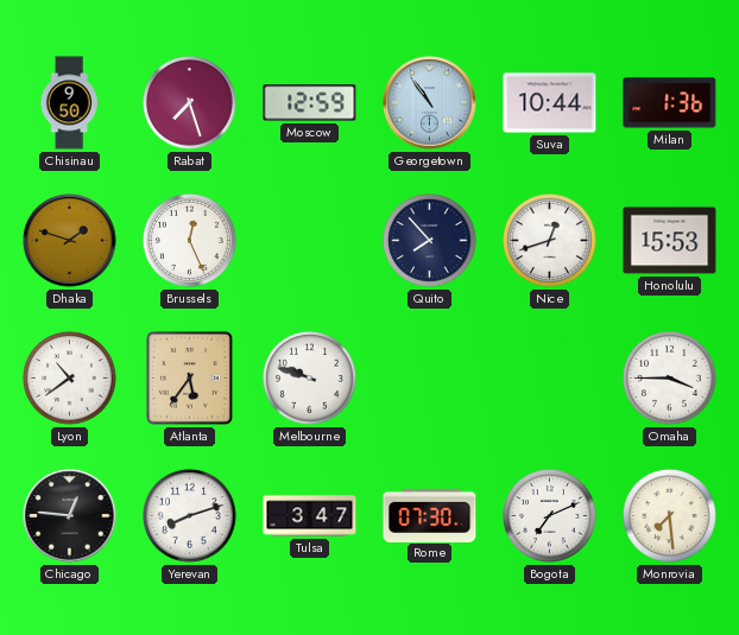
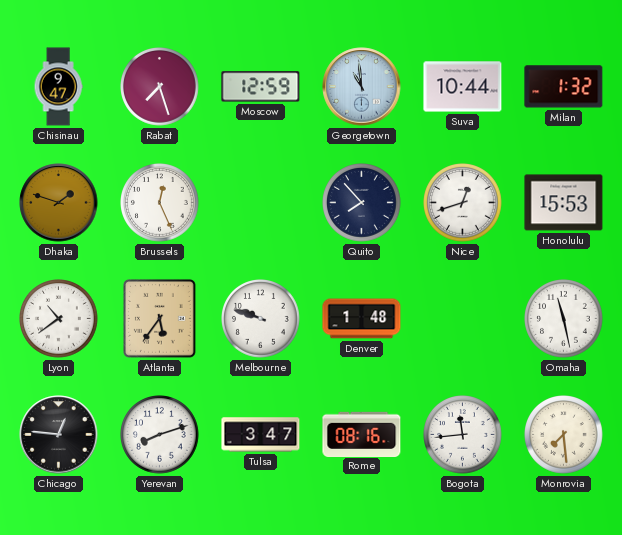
Chisinau: 9:50 -> 9:47
Georgetown: 10:54 -> 10:59
Milan: 1:36 -> 1:32
Denver: none -> 1:48
Omaha: 3:45 -> 11:28
Rome: 07:30 -> 08:16
Bogota: 7:11 -> 11:44
